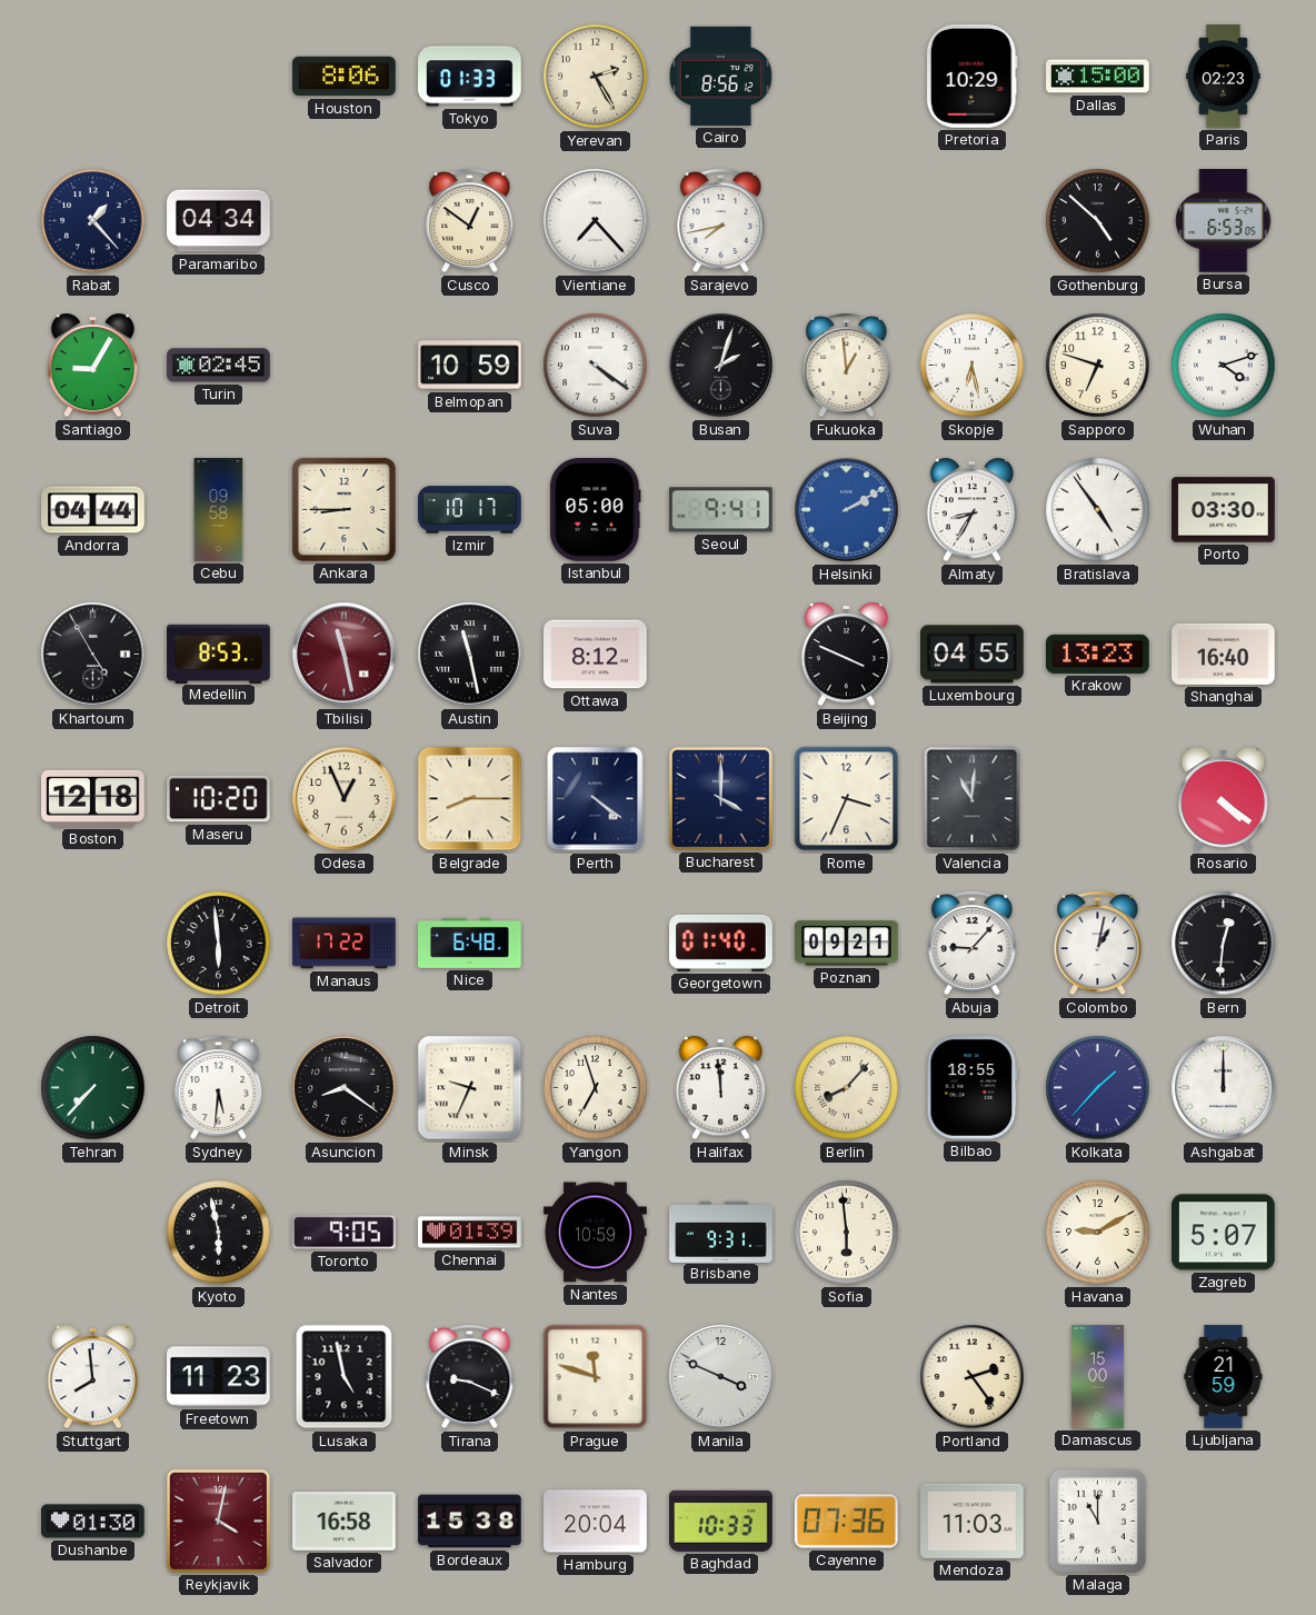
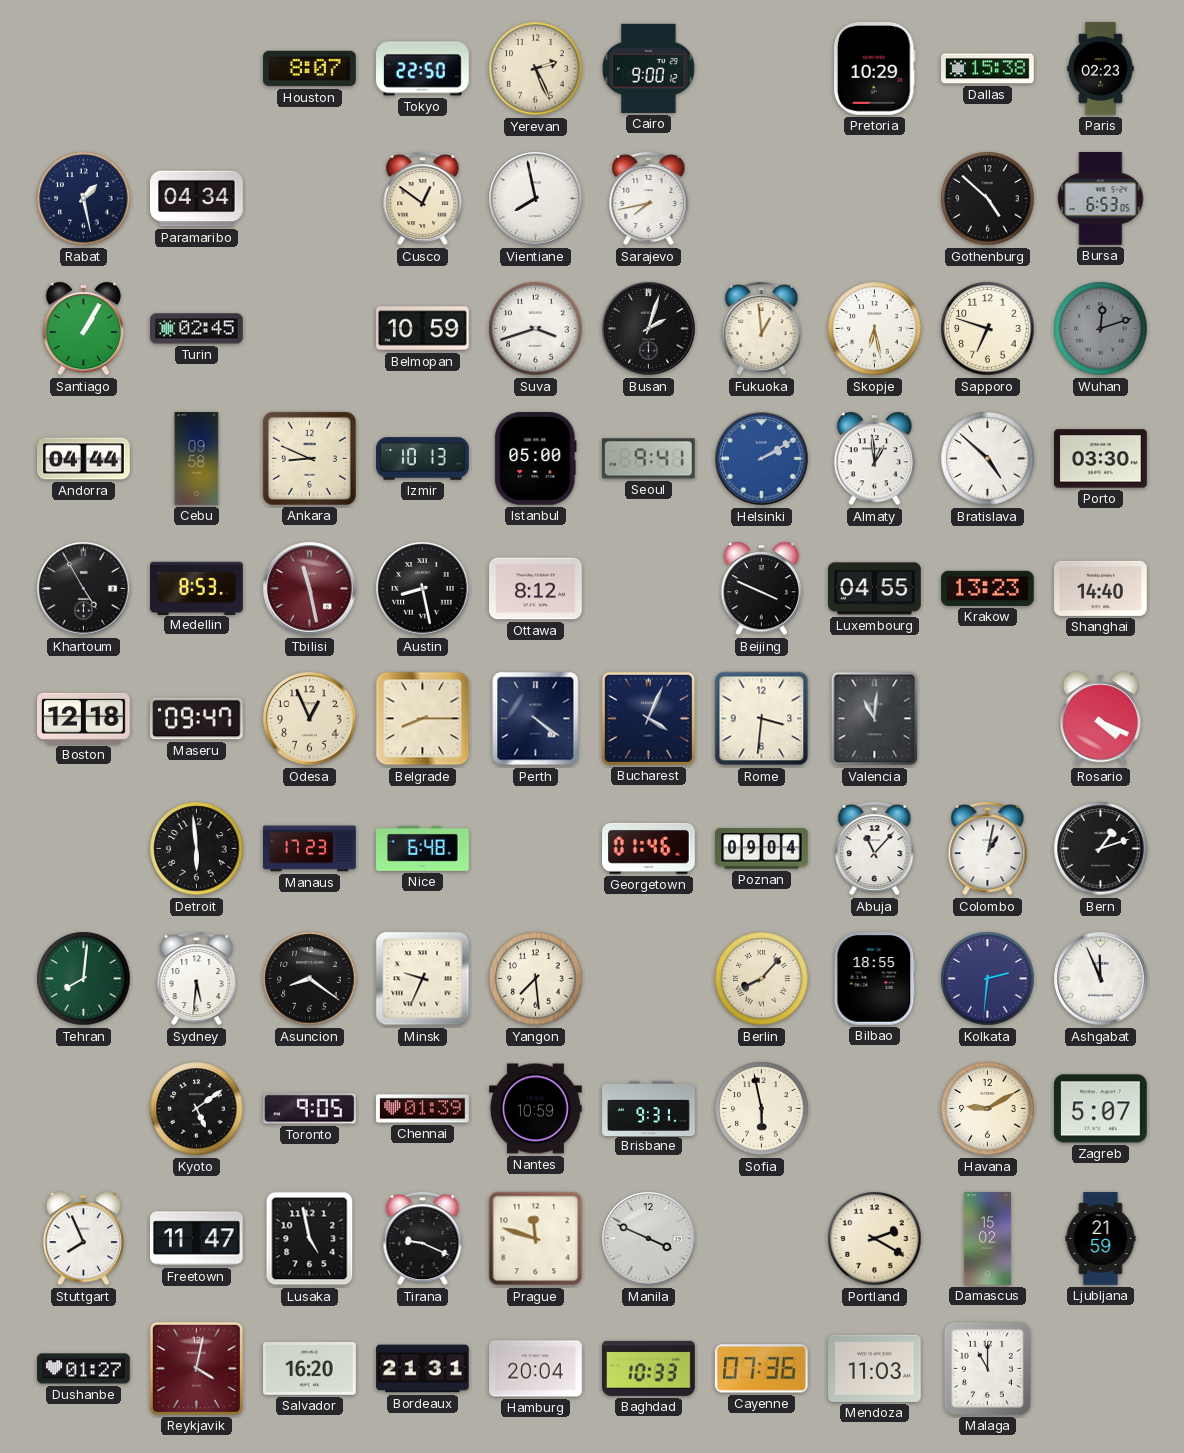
Houston: 8:06 -> 8:07
Tokyo: 01:33 -> 22:50
Yerevan: 2:25 -> 2:26
Cairo: 8:56 -> 9:00
Dallas: 15:00 -> 15:38
Rabat: 1:23 -> 1:28
Vientiane: 7:23 -> 7:58
Santiago: 9:05 -> 1:05
Suva: 4:21 -> 3:42
Wuhan: 4:12 -> 12:12
Wuhan dial: white -> grey
Ankara: 8:45 -> 8:49
Izmir: 10:17 -> 10:13
Almaty: 8:35 -> 12:59
Bratislava: 4:54 -> 4:52
Austin: 11:28 -> 8:28
Shanghai: 16:40 -> 14:40
Maseru: 10:20 -> 09:47
Bucharest: 4:00 -> 4:04
Rome: 3:34 -> 3:31
Rosario: 4:21 -> 4:19
Manaus: 17:22 -> 17:23
Georgetown: 01:40 -> 01:46
Poznan: 09:21 -> 09:04
Abuja: 9:07 -> 11:07
Bern: 12:31 -> 1:12
Tehran: 7:37 -> 8:01
Yangon: 6:57 -> 7:29
Halifax: 11:59 -> none
Kolkata: 1:37 -> 2:31
Ashgabat: 12:00 -> 11:56
Kyoto: 5:58 -> 5:09
Sofia: 5:59 -> 5:58
Stuttgart: 7:59 -> 7:56
Freetown: 11:23 -> 11:47
Portland: 2:24 -> 2:20
Damascus: 15:00 -> 15:02
Dushanbe: 01:30 -> 01:27
Salvador: 16:58 -> 16:20
Bordeaux: 15:38 -> 21:31
